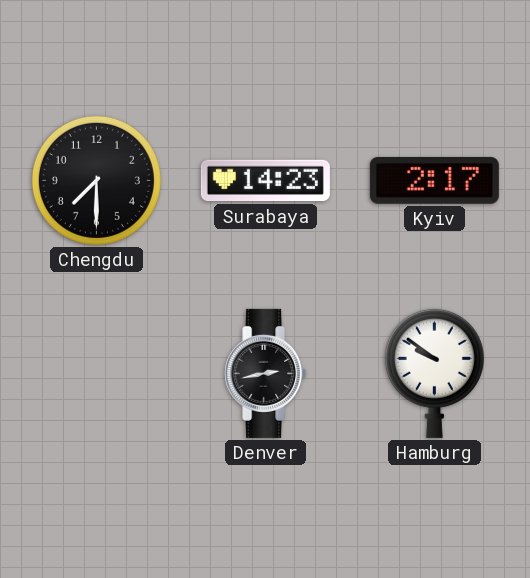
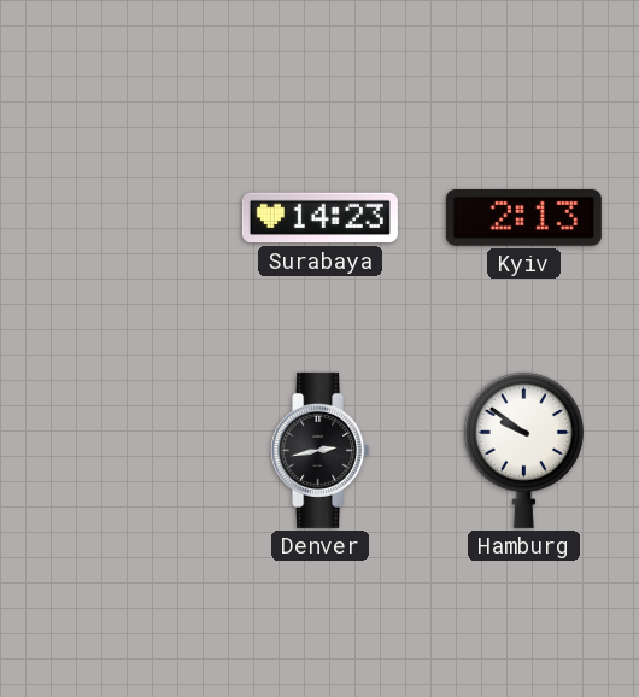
Chengdu: 7:30 -> none
Kyiv: 2:17 -> 2:13
